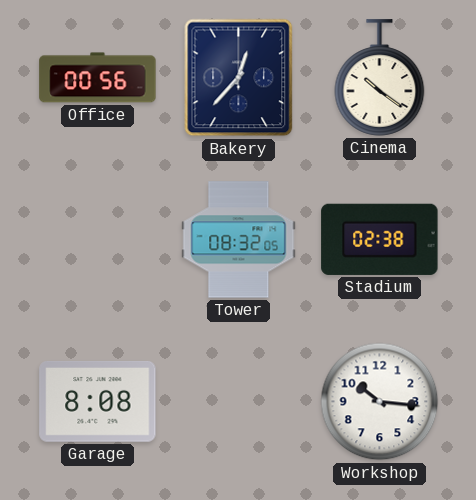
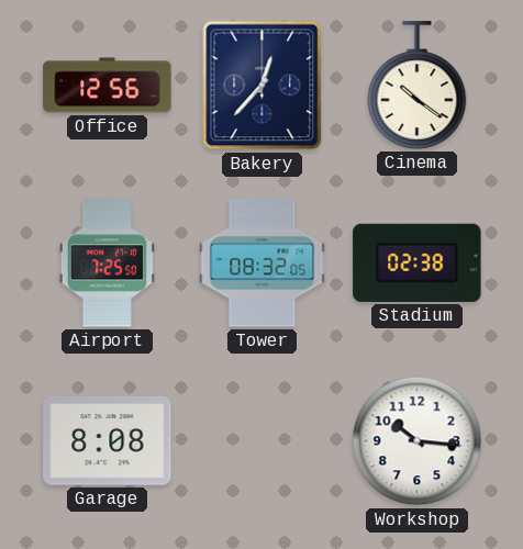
Office: 00:56 -> 12:56
Airport: none -> 7:25
